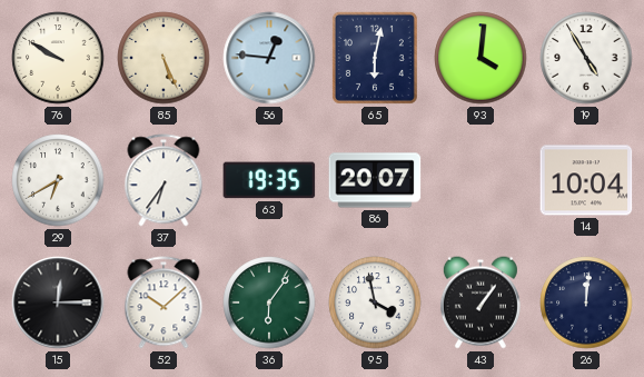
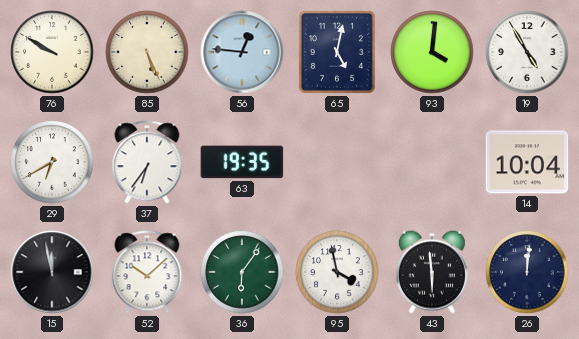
65: 6:02 -> 5:02
86: 20:07 -> none
15: 12:15 -> 11:58
43: 1:06 -> 5:59
